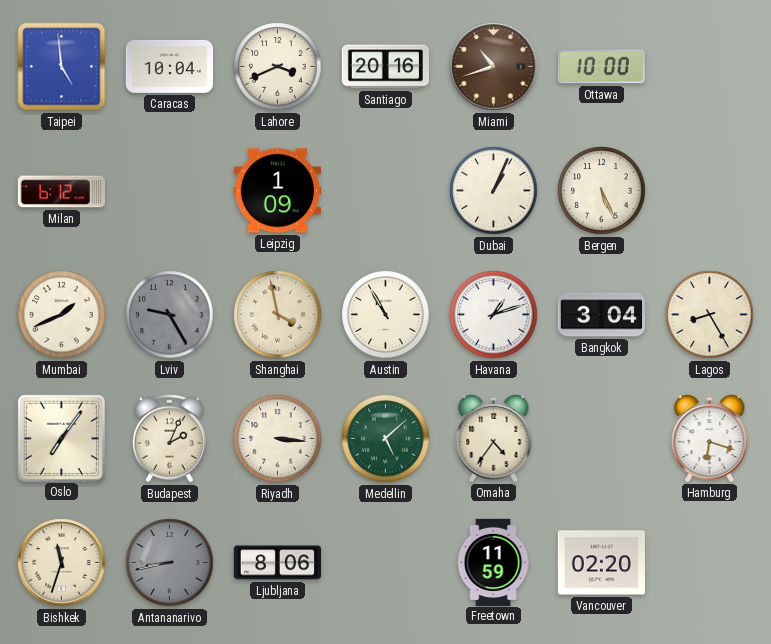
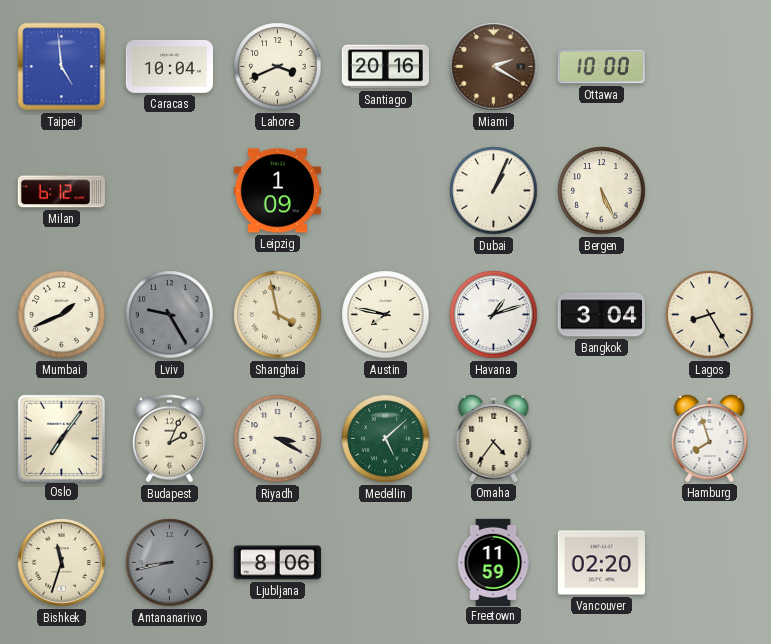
Miami: 10:42 -> 2:20
Austin: 10:55 -> 7:47
Riyadh: 3:16 -> 3:20
Hamburg: 6:18 -> 7:57
